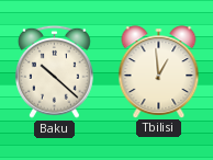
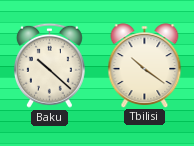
Tbilisi: 12:59 -> 10:21
